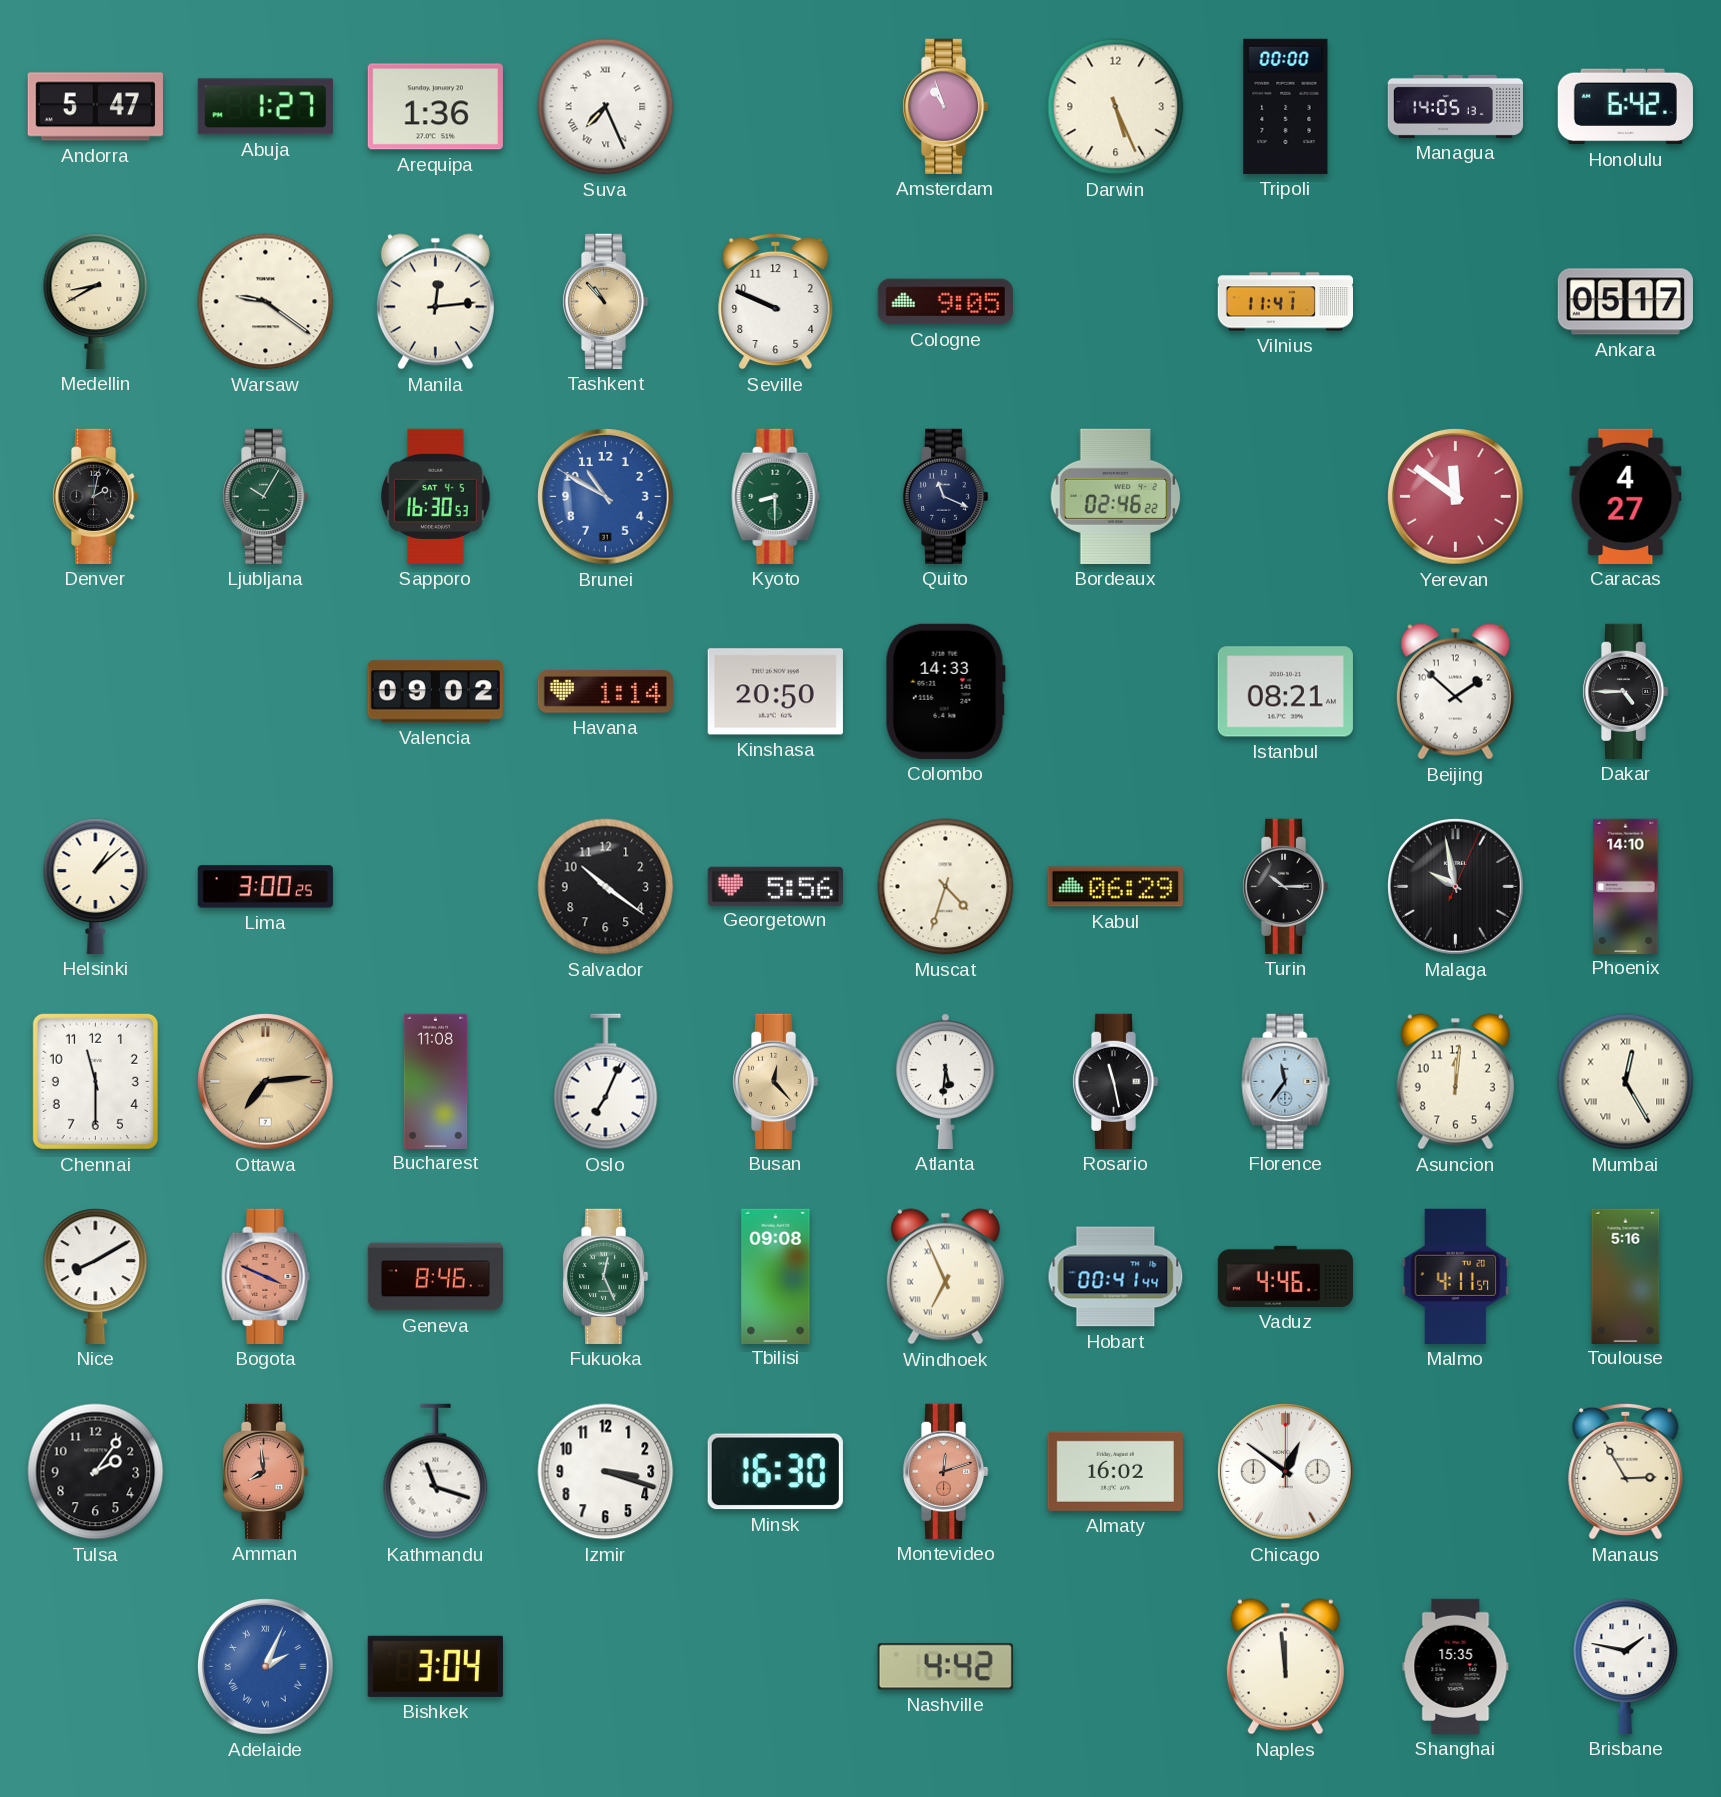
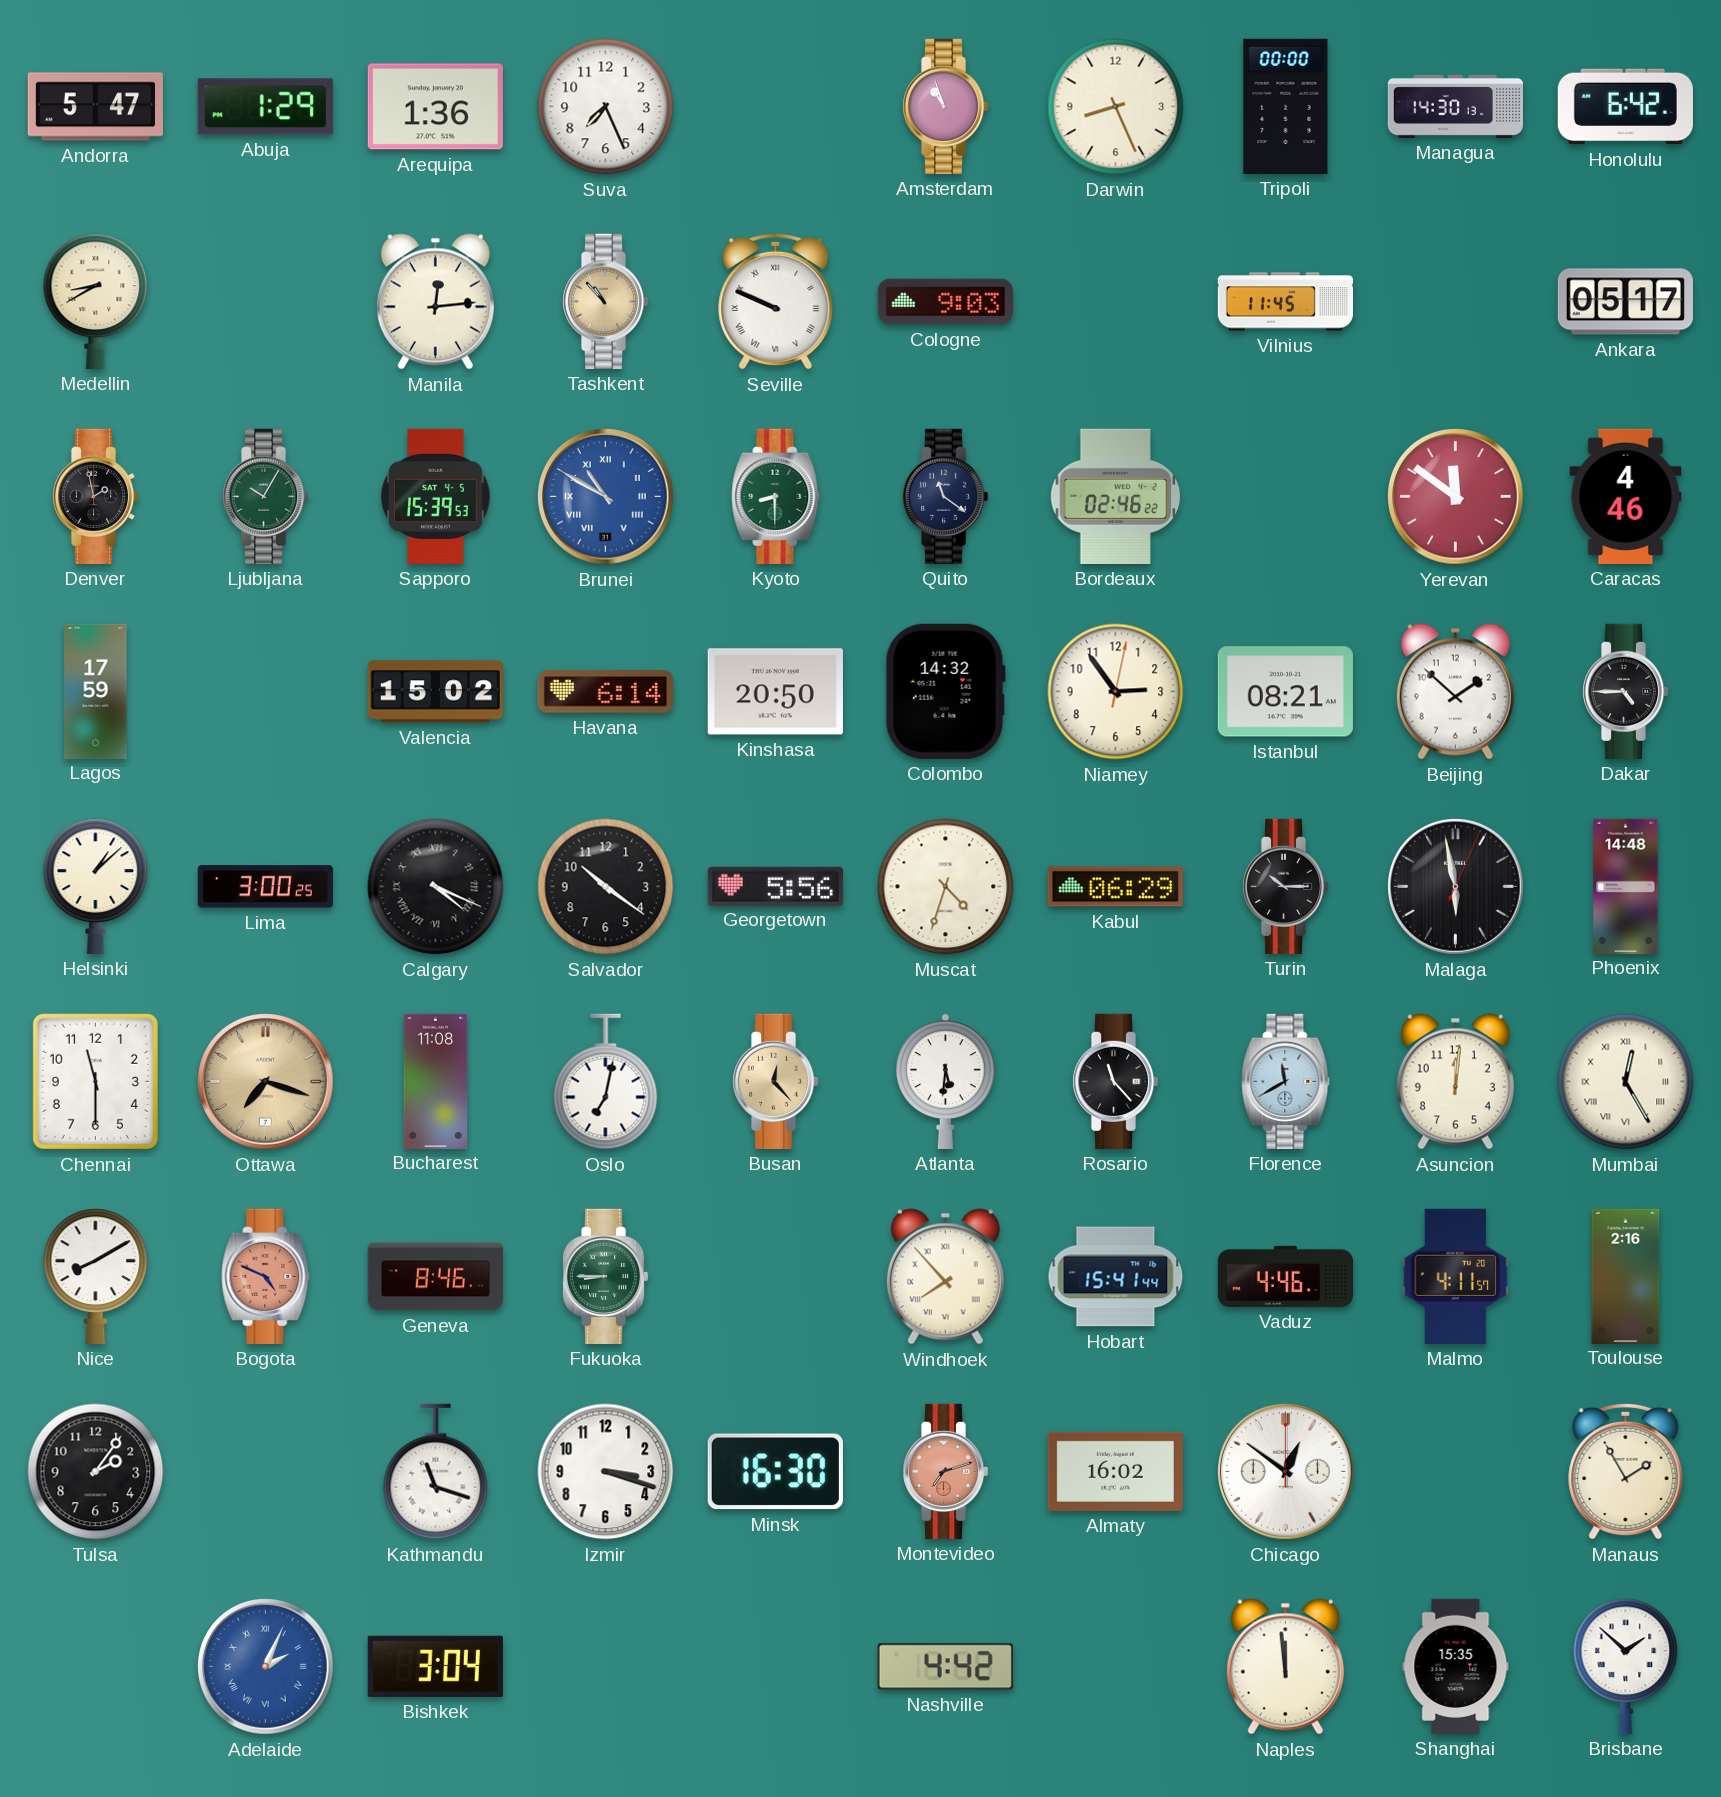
Abuja: 1:27 -> 1:29
Suva numerals: Roman -> Arabic
Darwin: 5:26 -> 8:26
Managua: 14:05 -> 14:30
Warsaw: 9:21 -> none
Seville numerals: Arabic -> Roman
Cologne: 9:05 -> 9:03
Vilnius: 11:41 -> 11:45
Denver: 2:02 -> 1:58
Sapporo: 16:30 -> 15:39
Brunei numerals: Arabic -> Roman
Quito: 11:19 -> 11:21
Caracas: 4:27 -> 4:46
Lagos: none -> 17:59
Valencia: 09:02 -> 15:02
Havana: 1:14 -> 6:14
Colombo: 14:33 -> 14:32
Niamey: none -> 2:54
Calgary: none -> 4:19
Malaga: 9:58 -> 5:58
Phoenix: 14:10 -> 14:48
Ottawa: 7:14 -> 7:18
Oslo: 7:04 -> 7:02
Rosario: 11:28 -> 11:23
Florence: 11:36 -> 11:40
Bogota: 3:49 -> 4:49
Fukuoka: 12:26 -> 8:45
Tbilisi: 09:08 -> none
Windhoek: 6:56 -> 7:53
Hobart: 00:41 -> 15:41
Toulouse: 5:16 -> 2:16
Amman: 7:59 -> none
Montevideo: 12:12 -> 7:12
Manaus: 2:55 -> 1:55
Brisbane: 1:47 -> 1:52
